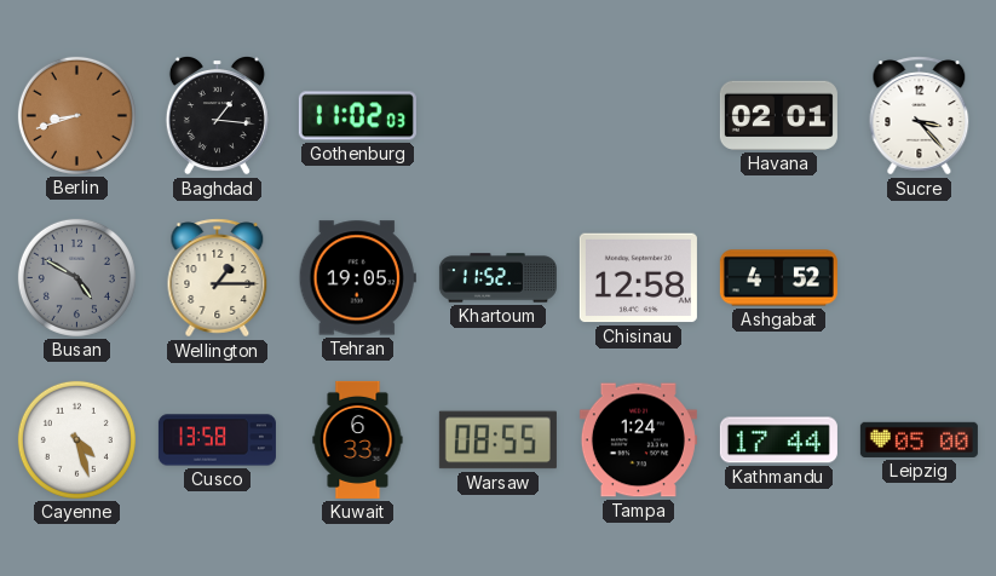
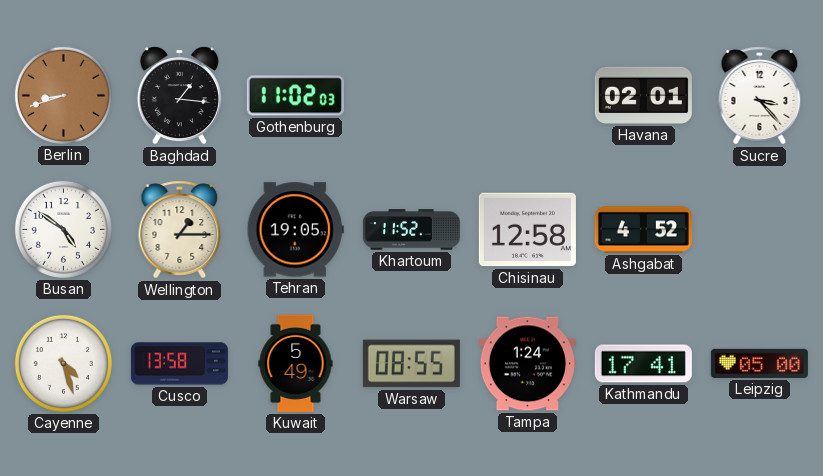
Busan: 4:50 -> 4:51
Busan dial: grey -> white
Kuwait: 6:33 -> 5:49
Kathmandu: 17:44 -> 17:41
